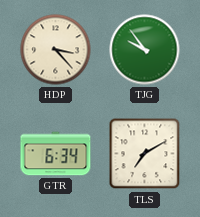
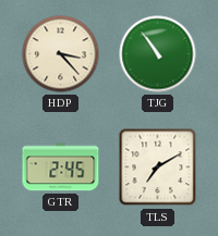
TJG: 9:54 -> 10:54
GTR: 6:34 -> 2:45
